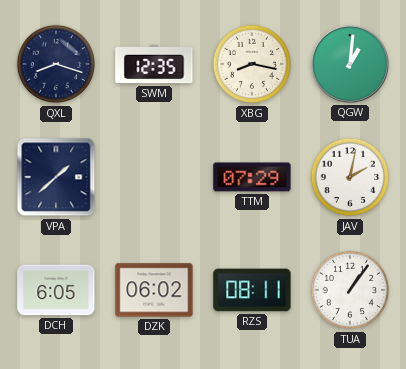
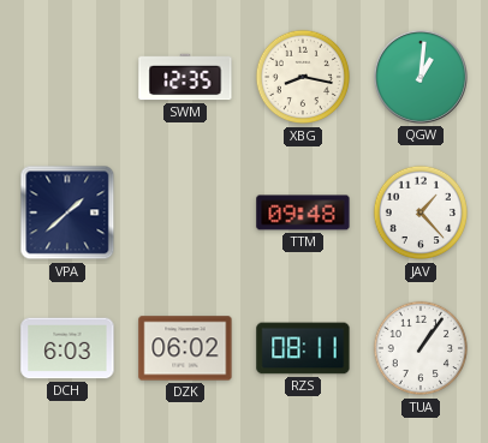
QXL: 8:18 -> none
TTM: 07:29 -> 09:48
JAV: 2:02 -> 1:23
DCH: 6:05 -> 6:03
